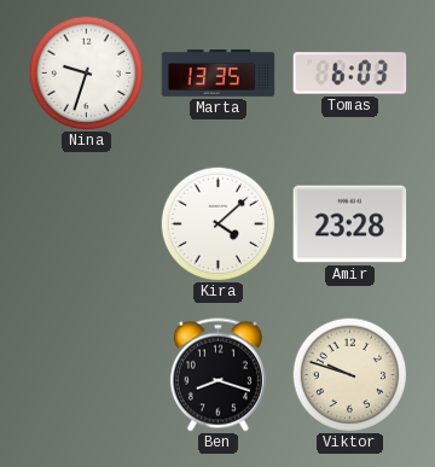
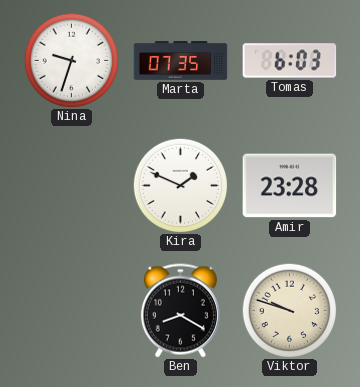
Marta: 13:35 -> 07:35
Kira: 4:08 -> 1:49
Ben: 8:18 -> 8:20
